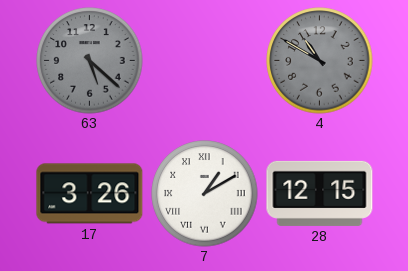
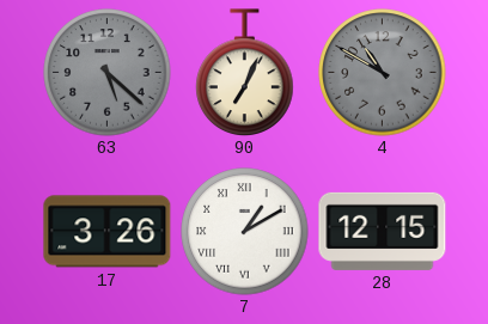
90: none -> 7:04
